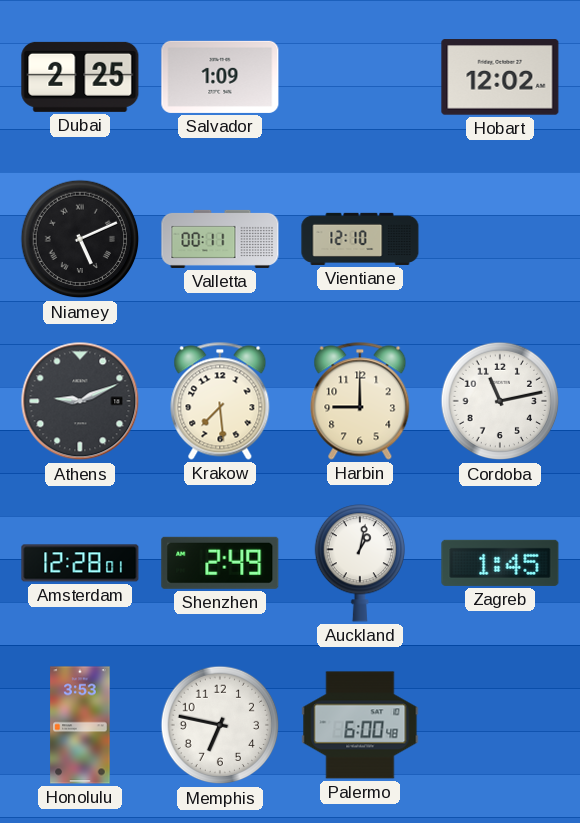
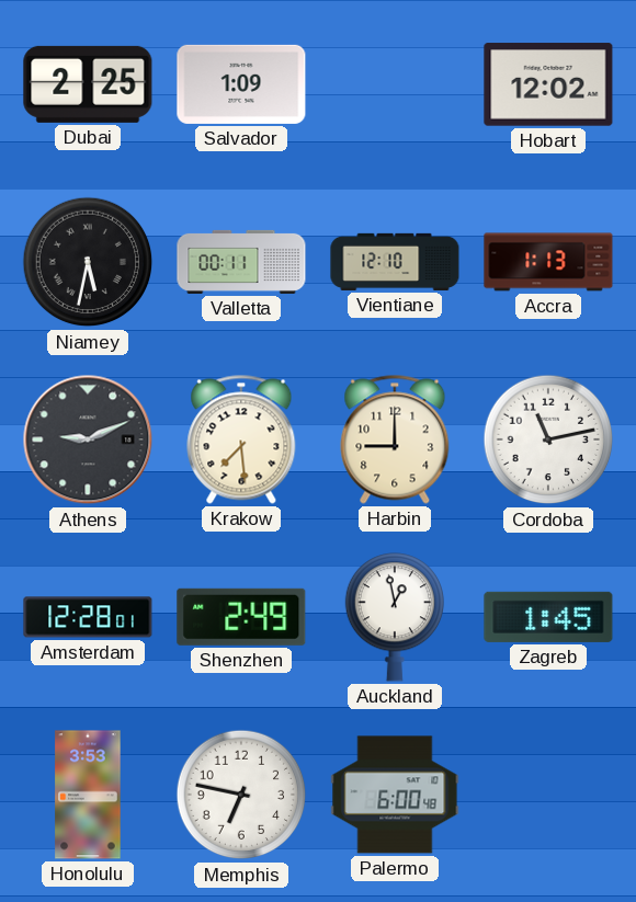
Niamey: 5:11 -> 5:32
Accra: none -> 1:13
Auckland: 1:02 -> 12:58
